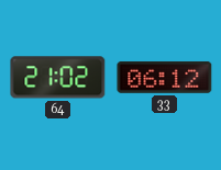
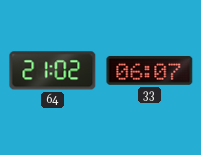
33: 06:12 -> 06:07
